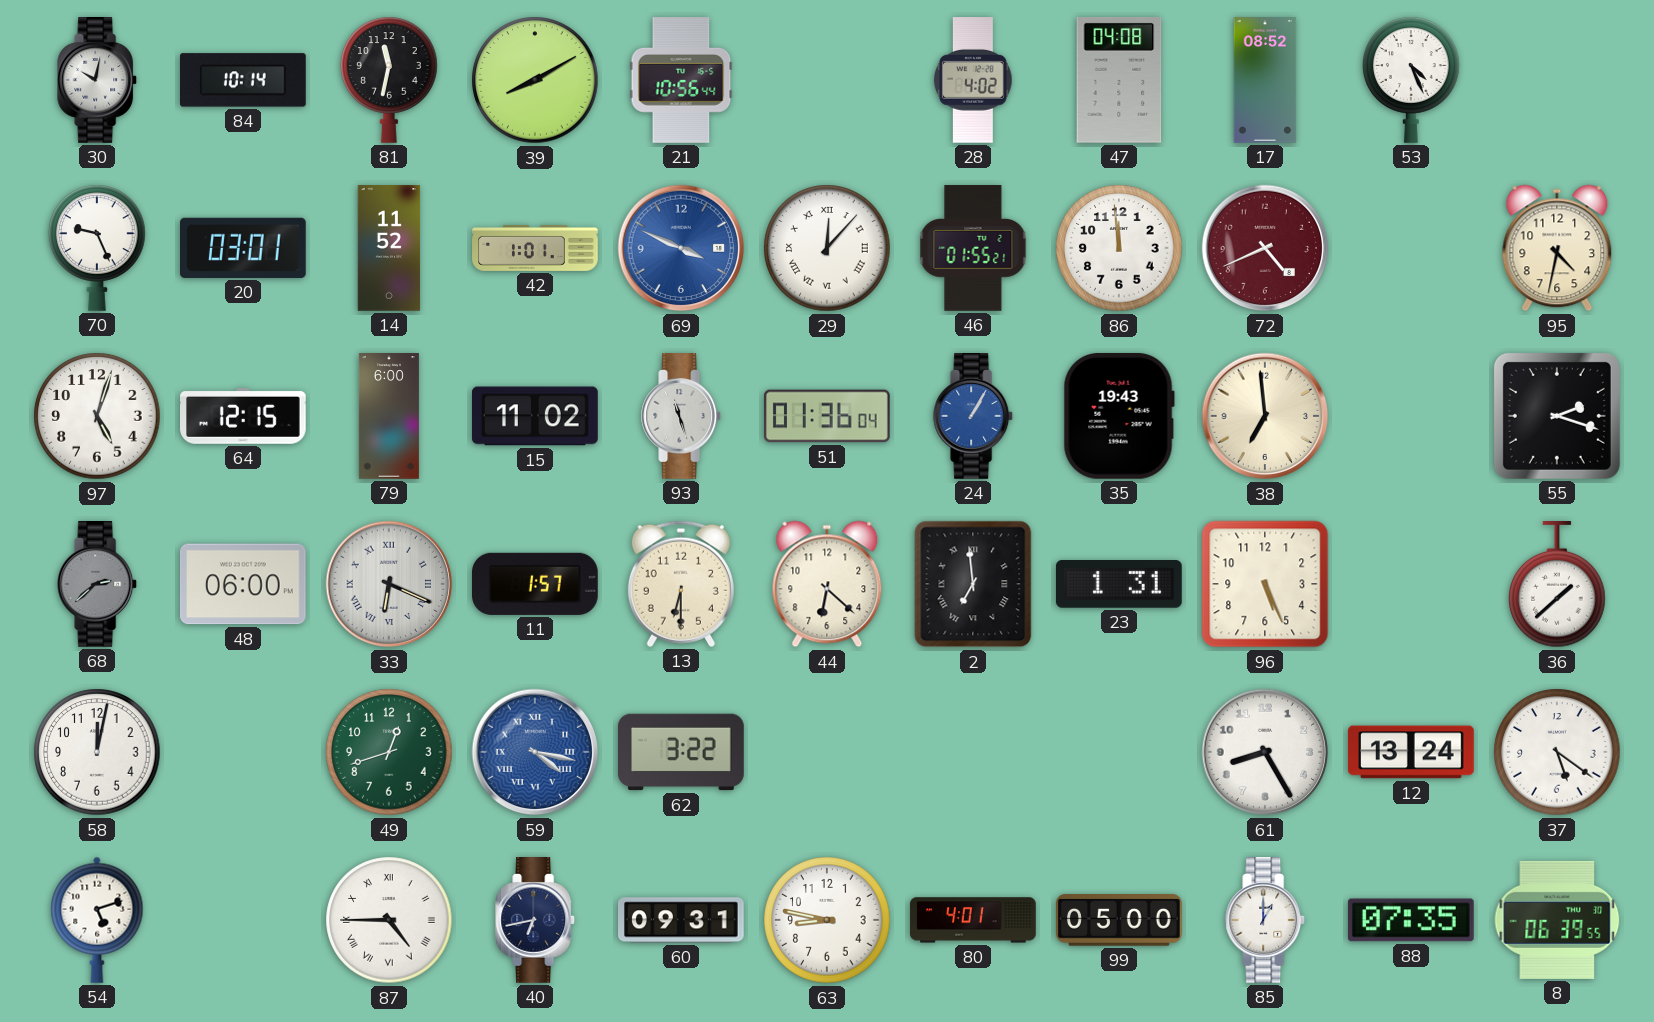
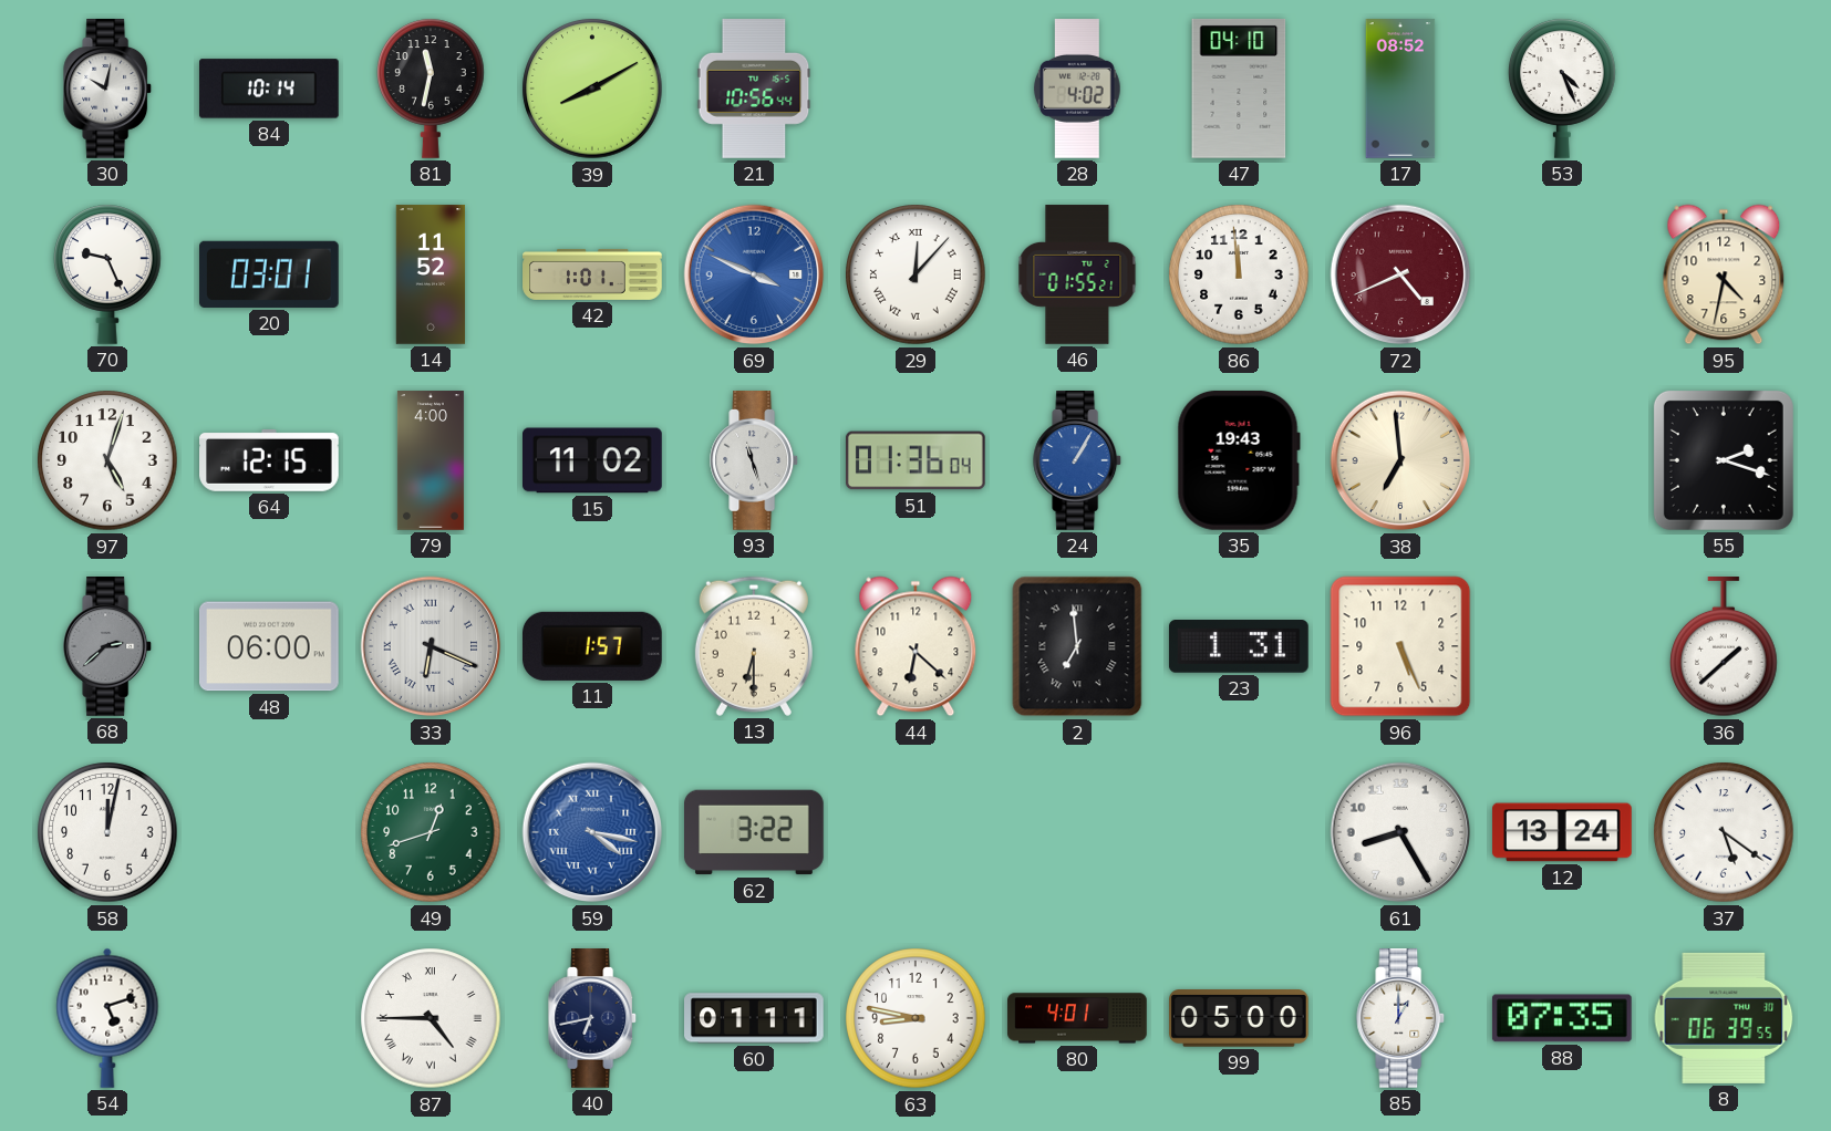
47: 04:08 -> 04:10
79: 6:00 -> 4:00
60: 09:31 -> 01:11
